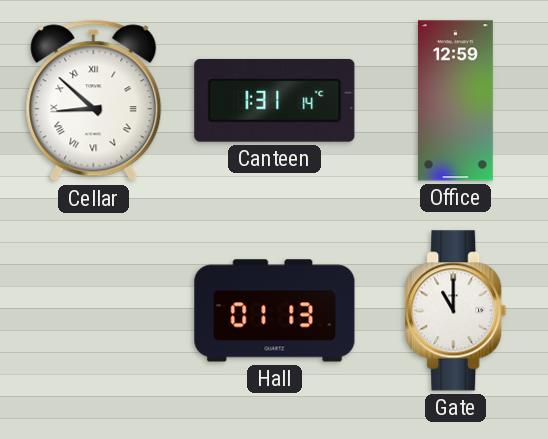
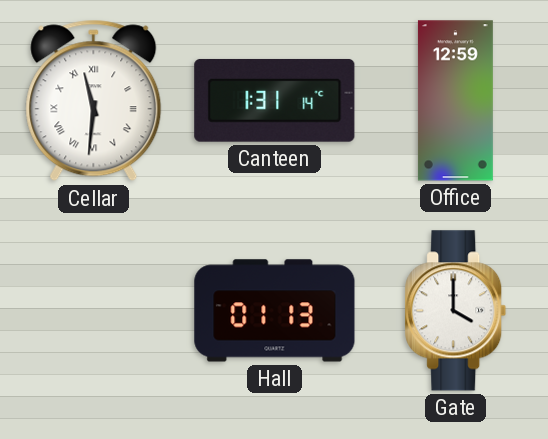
Cellar: 8:52 -> 11:31
Gate: 11:00 -> 4:00
